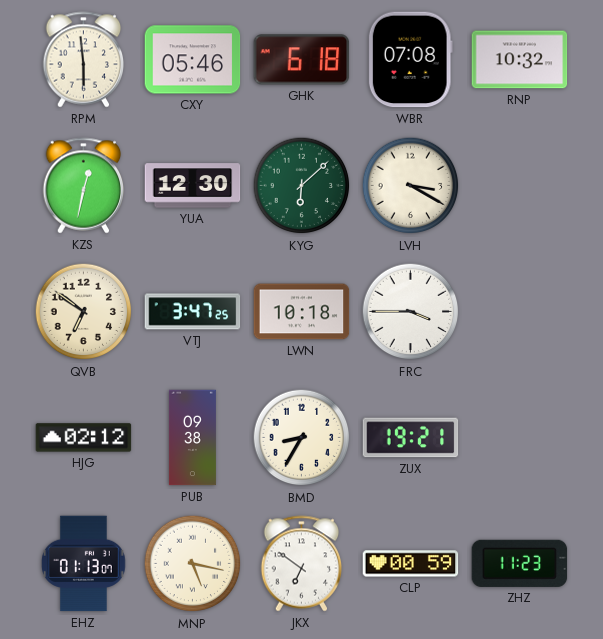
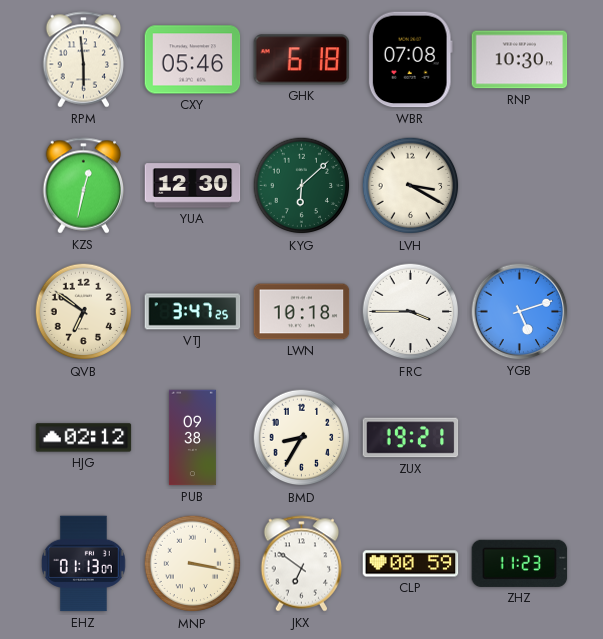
RNP: 10:32 -> 10:30
YGB: none -> 5:12
MNP: 5:17 -> 3:17
